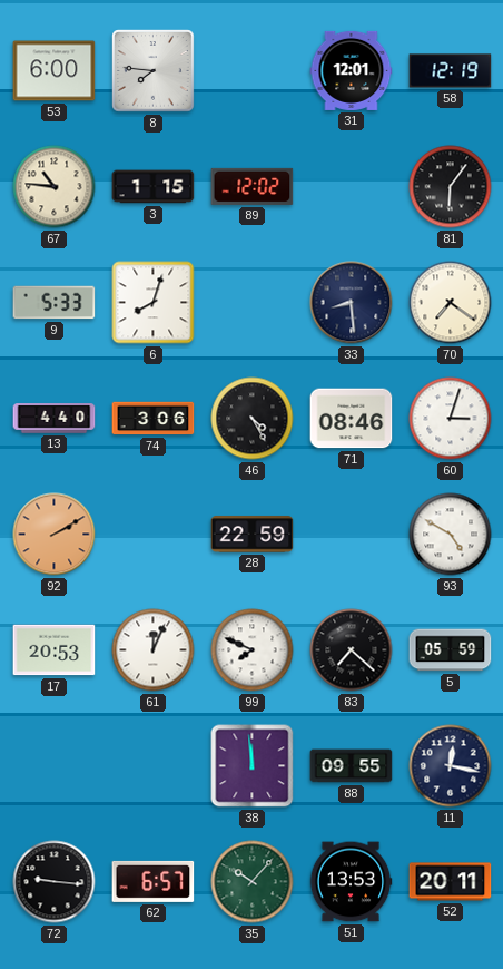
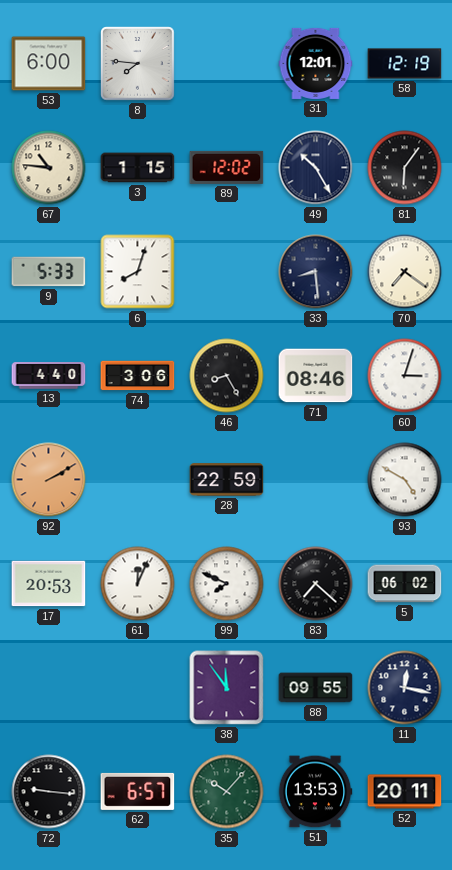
49: none -> 10:25
46: 4:25 -> 8:25
5: 05:59 -> 06:02
38: 11:59 -> 11:54
